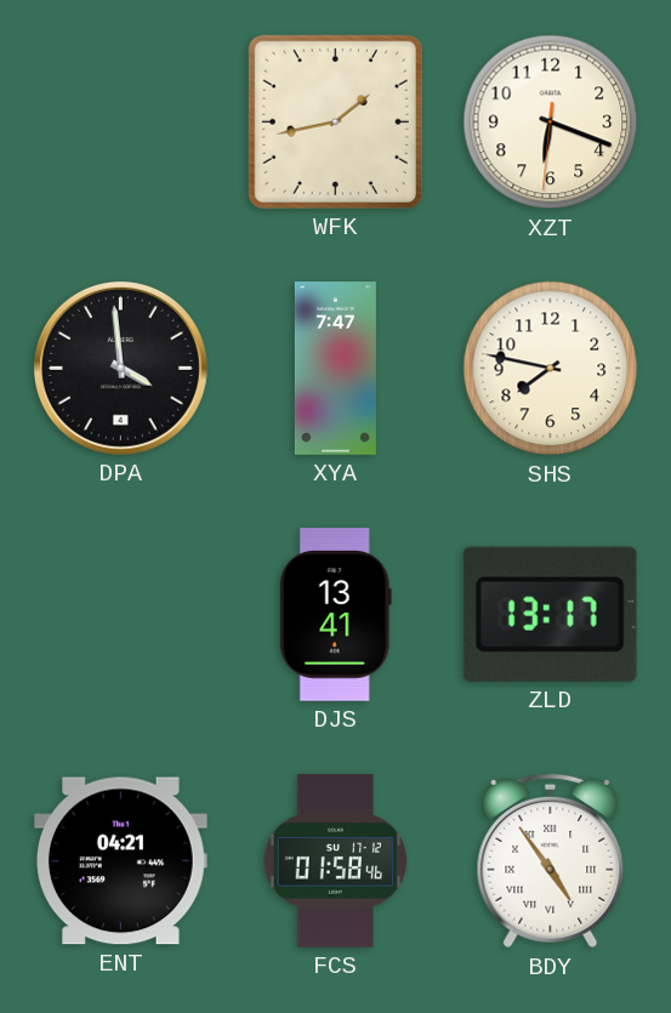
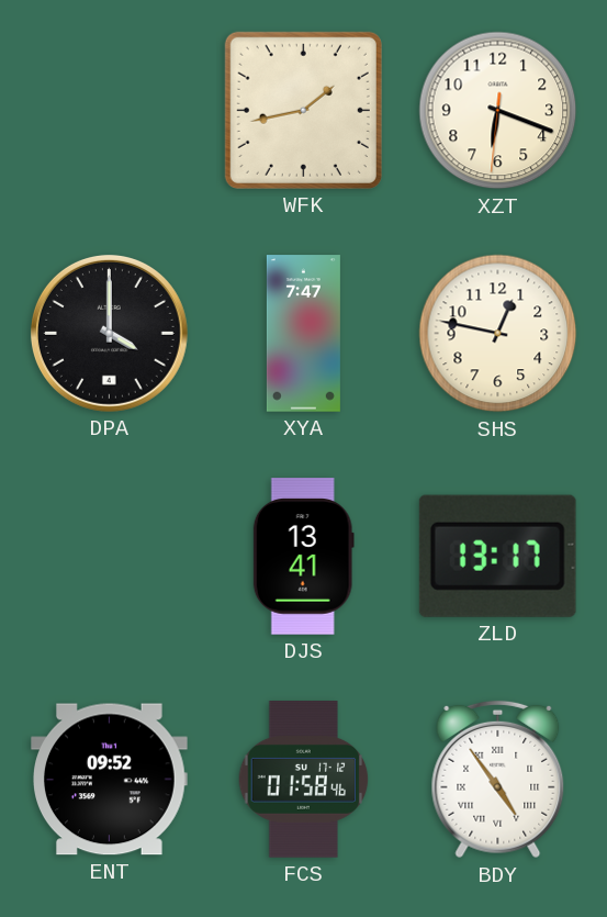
DPA: 3:59 -> 4:00
SHS: 7:47 -> 12:47
ENT: 04:21 -> 09:52
